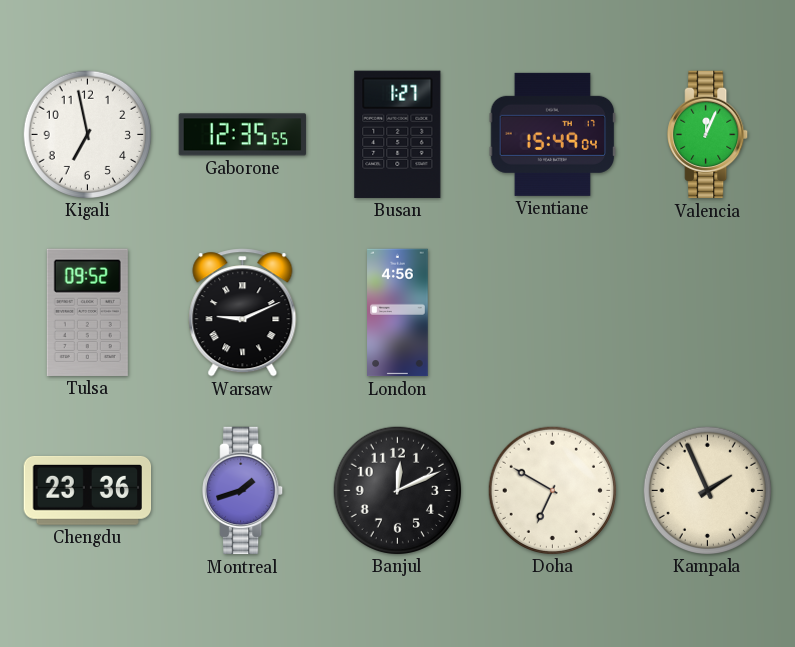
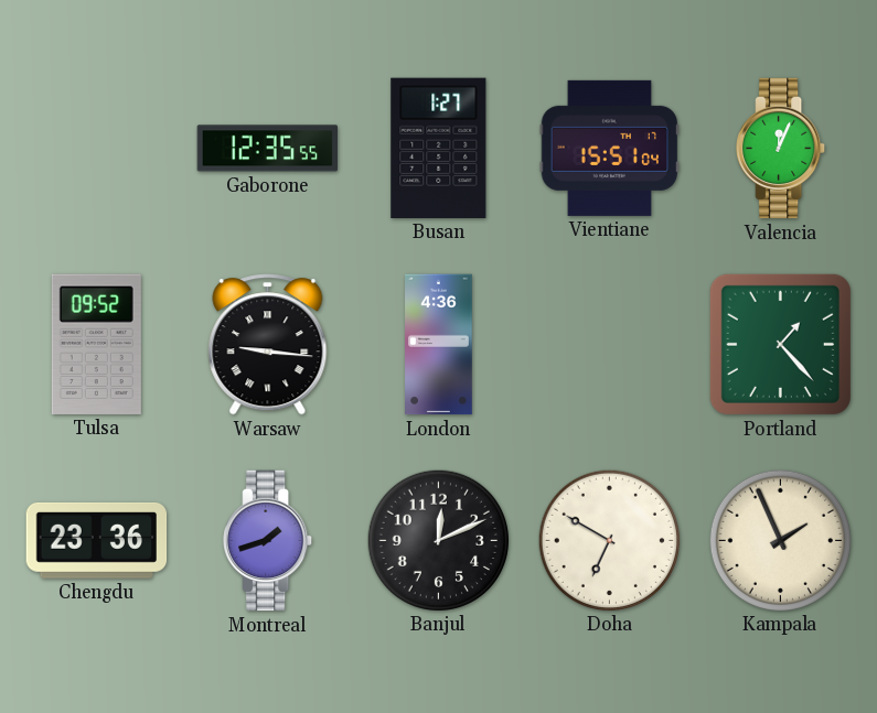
Kigali: 6:58 -> none
Vientiane: 15:49 -> 15:51
Warsaw: 9:11 -> 9:16
London: 4:56 -> 4:36
Portland: none -> 1:23
